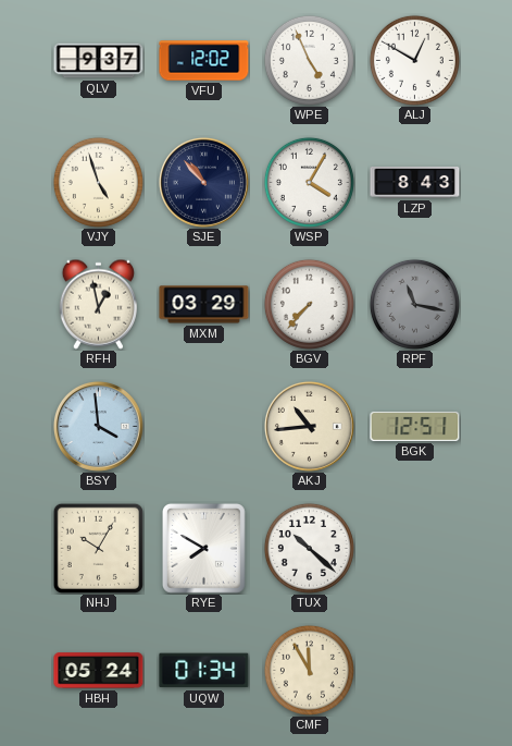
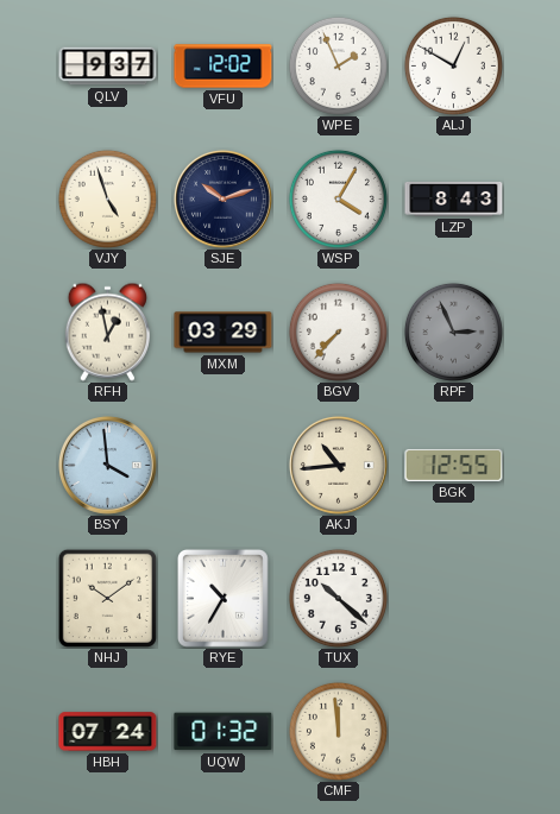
WPE: 4:56 -> 1:56
SJE: 10:53 -> 10:12
RPF: 11:17 -> 2:56
BGK: 12:51 -> 12:55
NHJ: 10:05 -> 10:09
RYE: 7:50 -> 10:35
HBH: 05:24 -> 07:24
UQW: 01:34 -> 01:32
CMF: 11:55 -> 11:59
